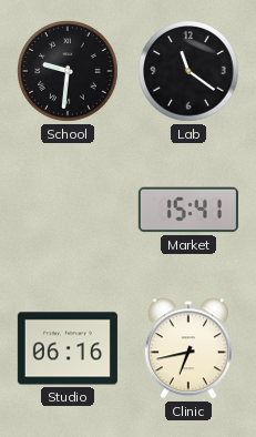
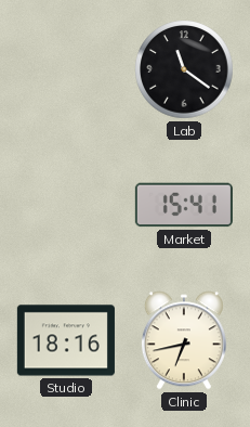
School: 9:31 -> none
Studio: 06:16 -> 18:16
